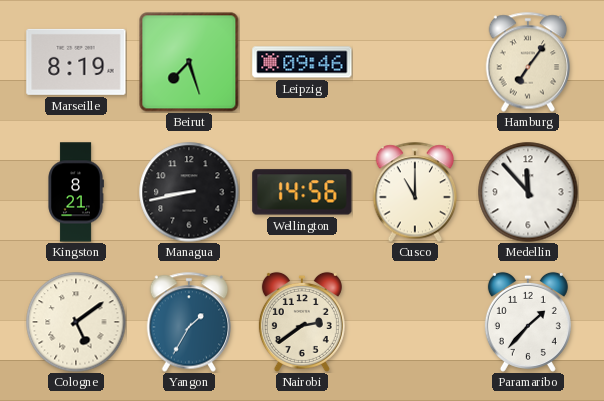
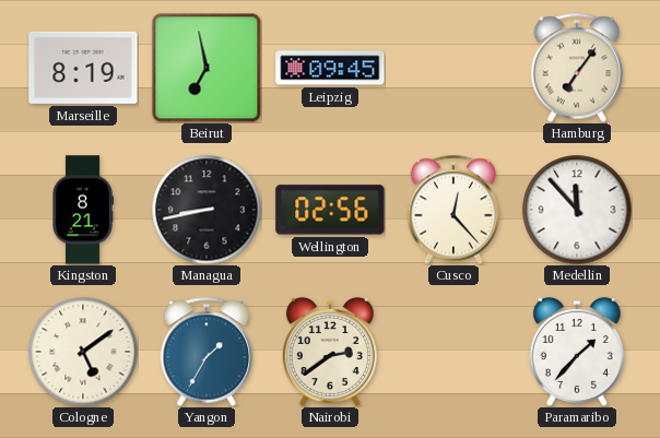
Beirut: 7:27 -> 6:58
Leipzig: 09:46 -> 09:45
Wellington: 14:56 -> 02:56
Cusco: 11:00 -> 12:23
